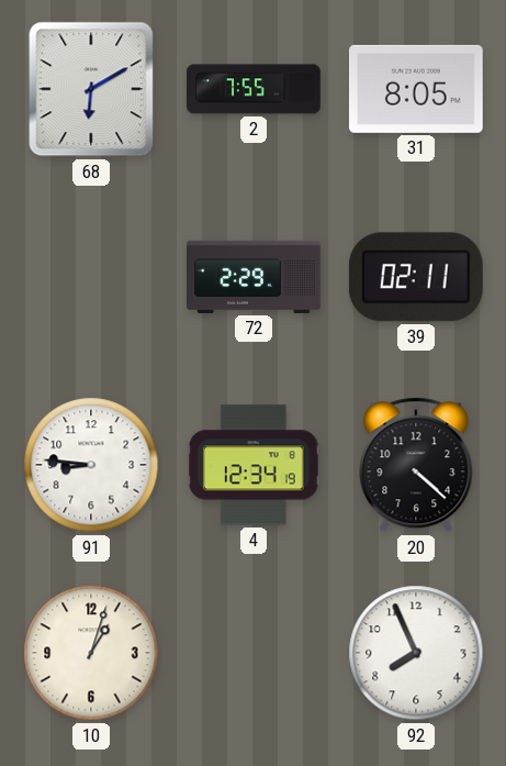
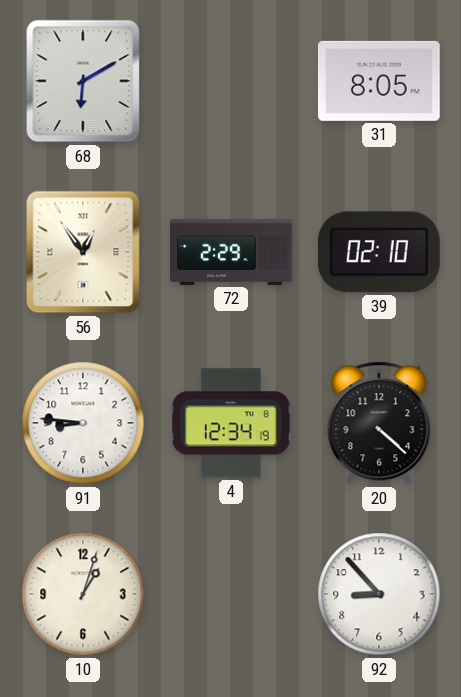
2: 7:55 -> none
56: none -> 12:54
39: 02:11 -> 02:10
92: 7:56 -> 8:53
